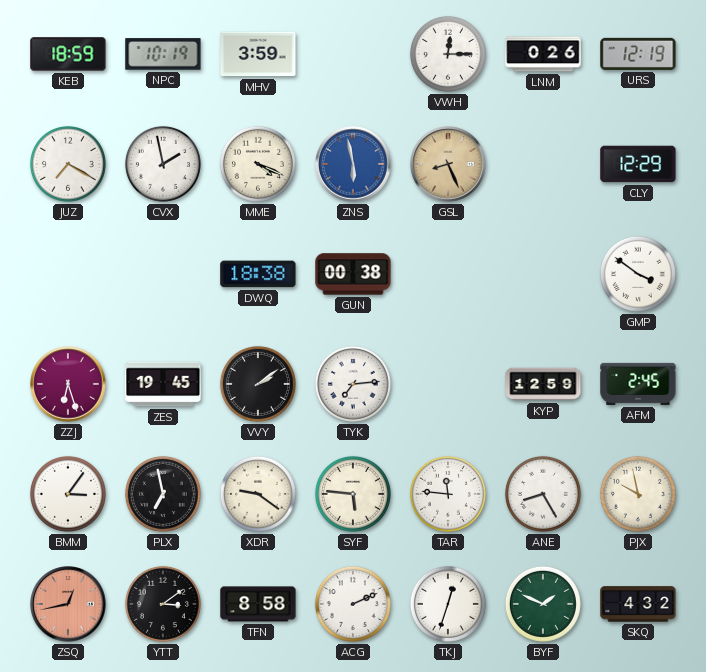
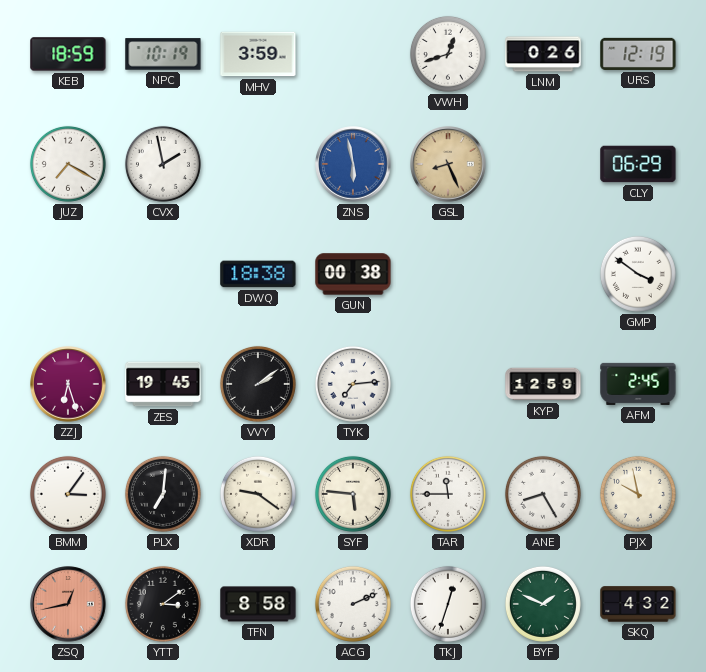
VWH: 12:15 -> 12:42
MME: 4:19 -> none
CLY: 12:29 -> 06:29
PLX: 6:58 -> 7:01
TAR: 11:46 -> 11:45
